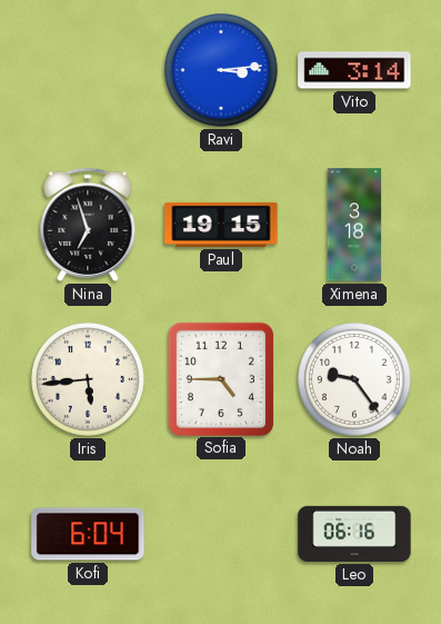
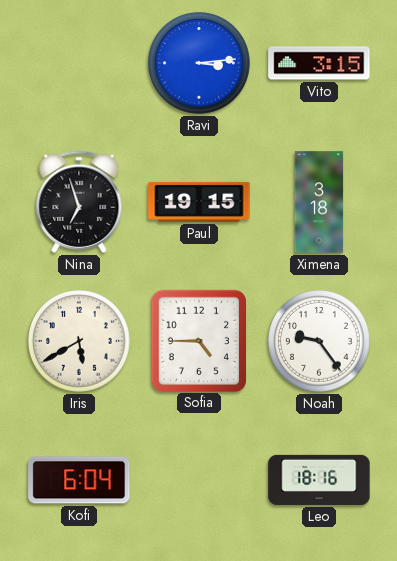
Vito: 3:14 -> 3:15
Iris: 5:44 -> 5:40
Leo: 06:16 -> 18:16
